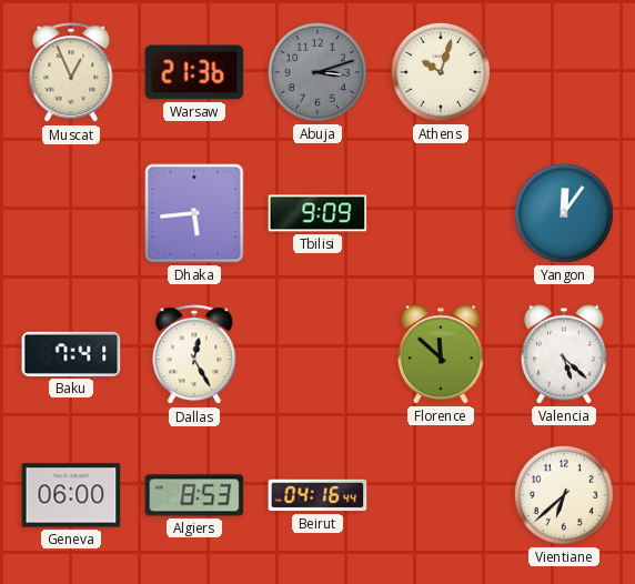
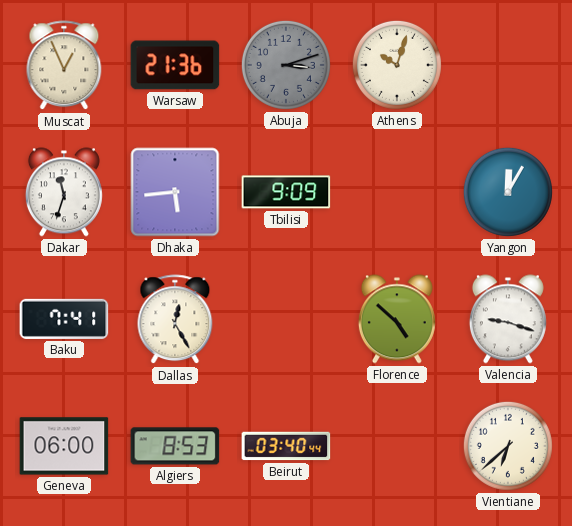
Dakar: none -> 11:33
Yangon: 12:06 -> 12:05
Florence: 11:52 -> 4:52
Valencia: 5:22 -> 9:18
Beirut: 04:16 -> 03:40
